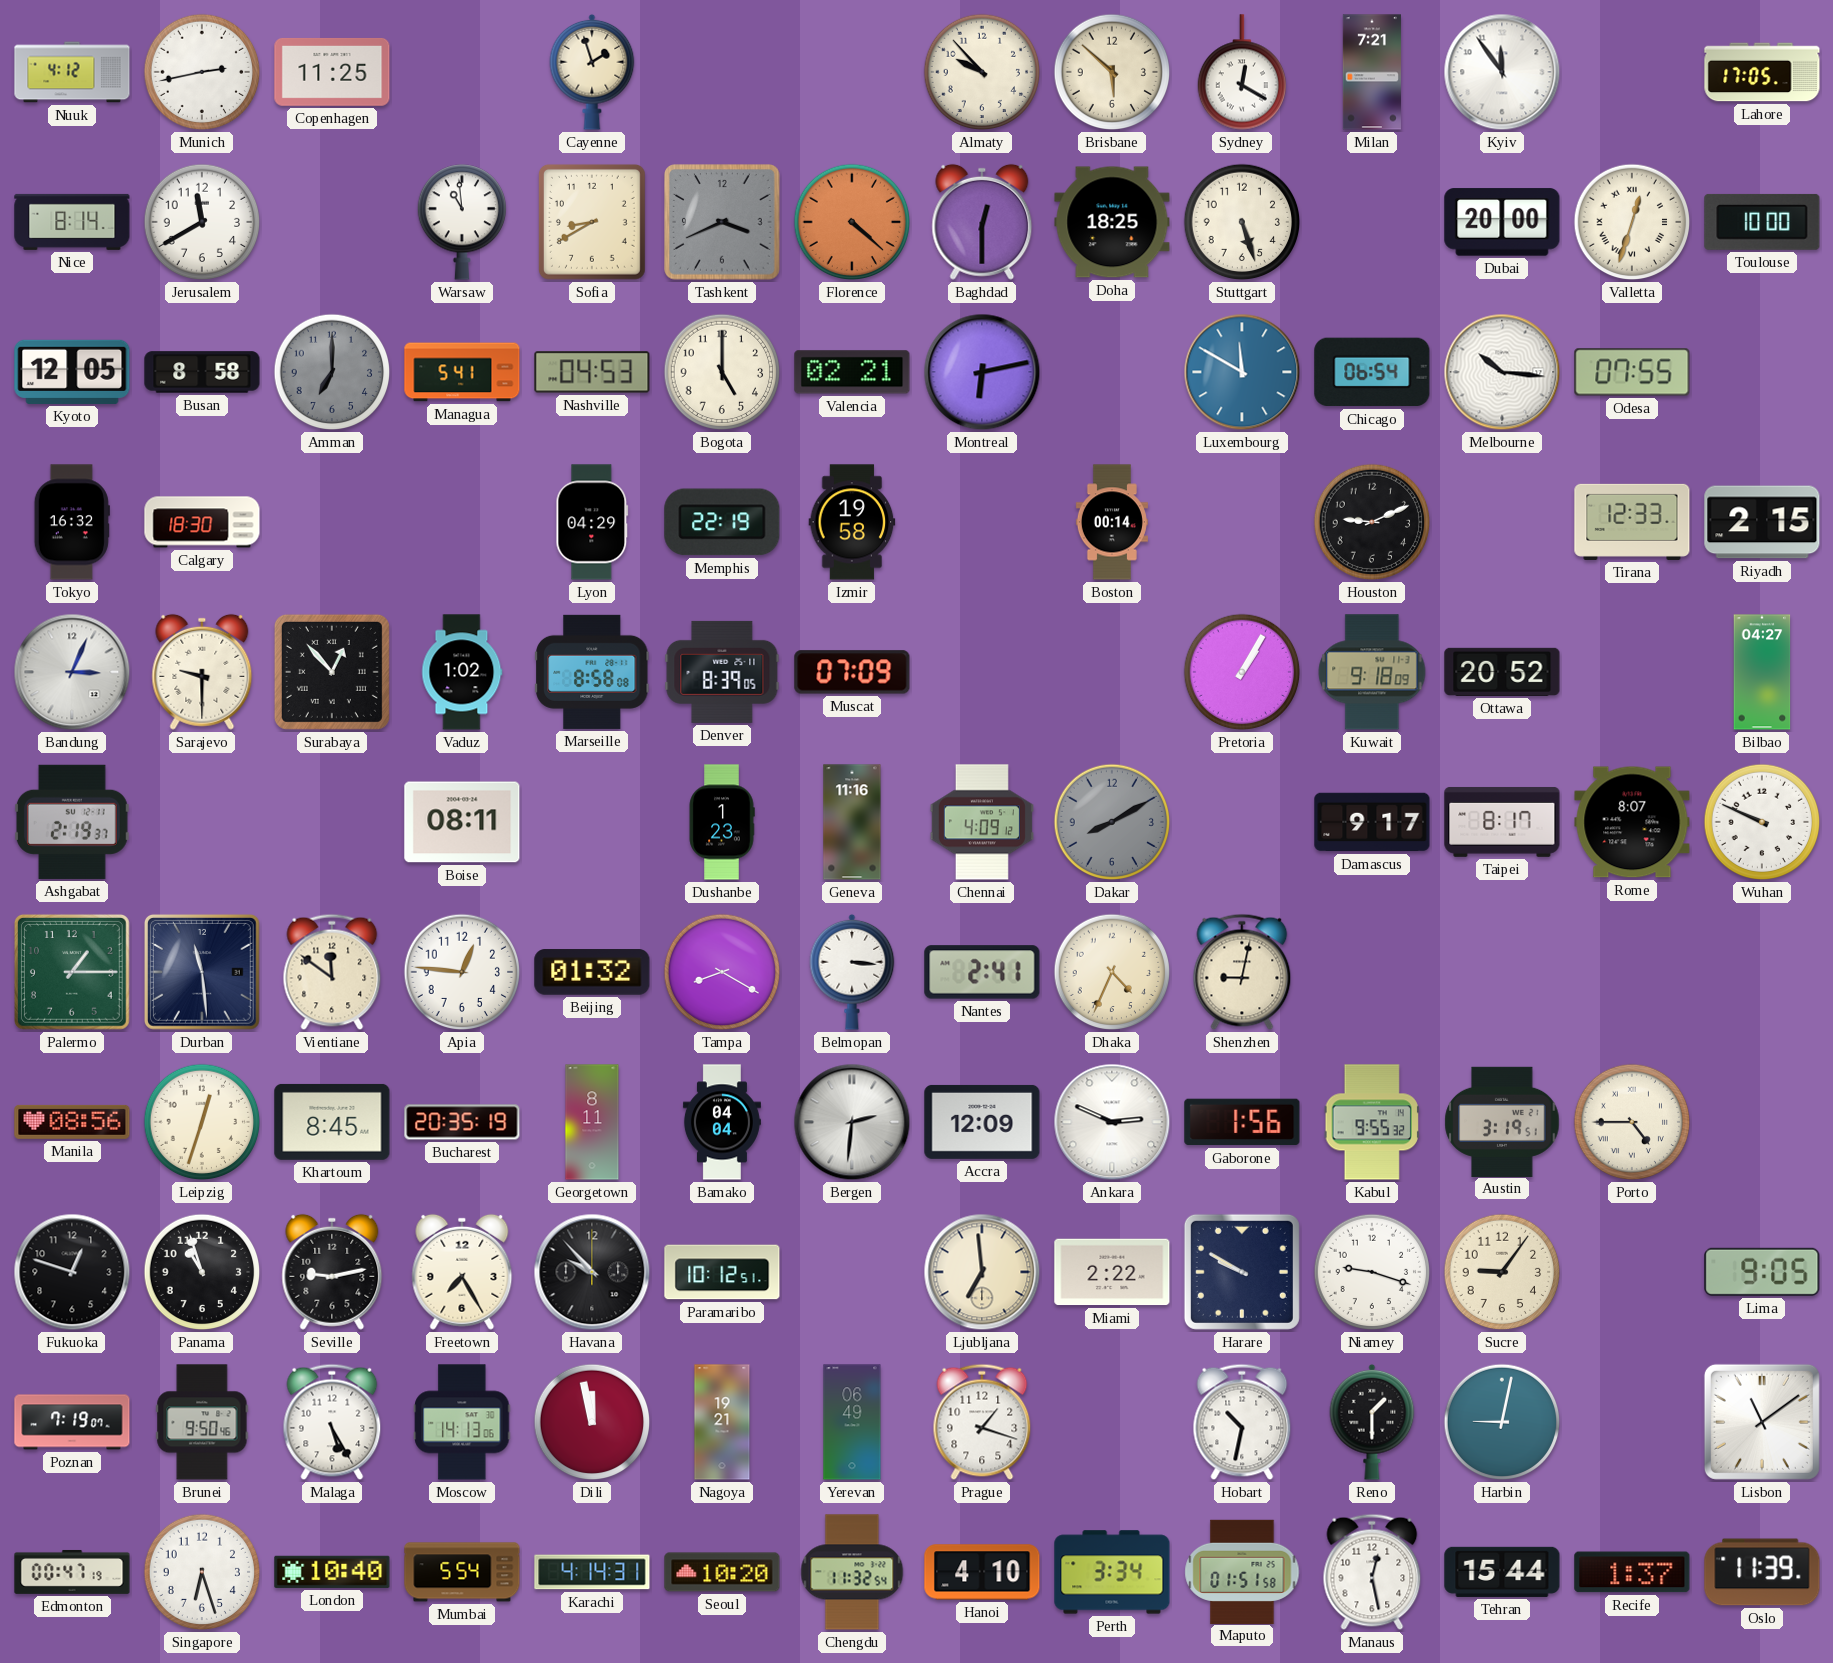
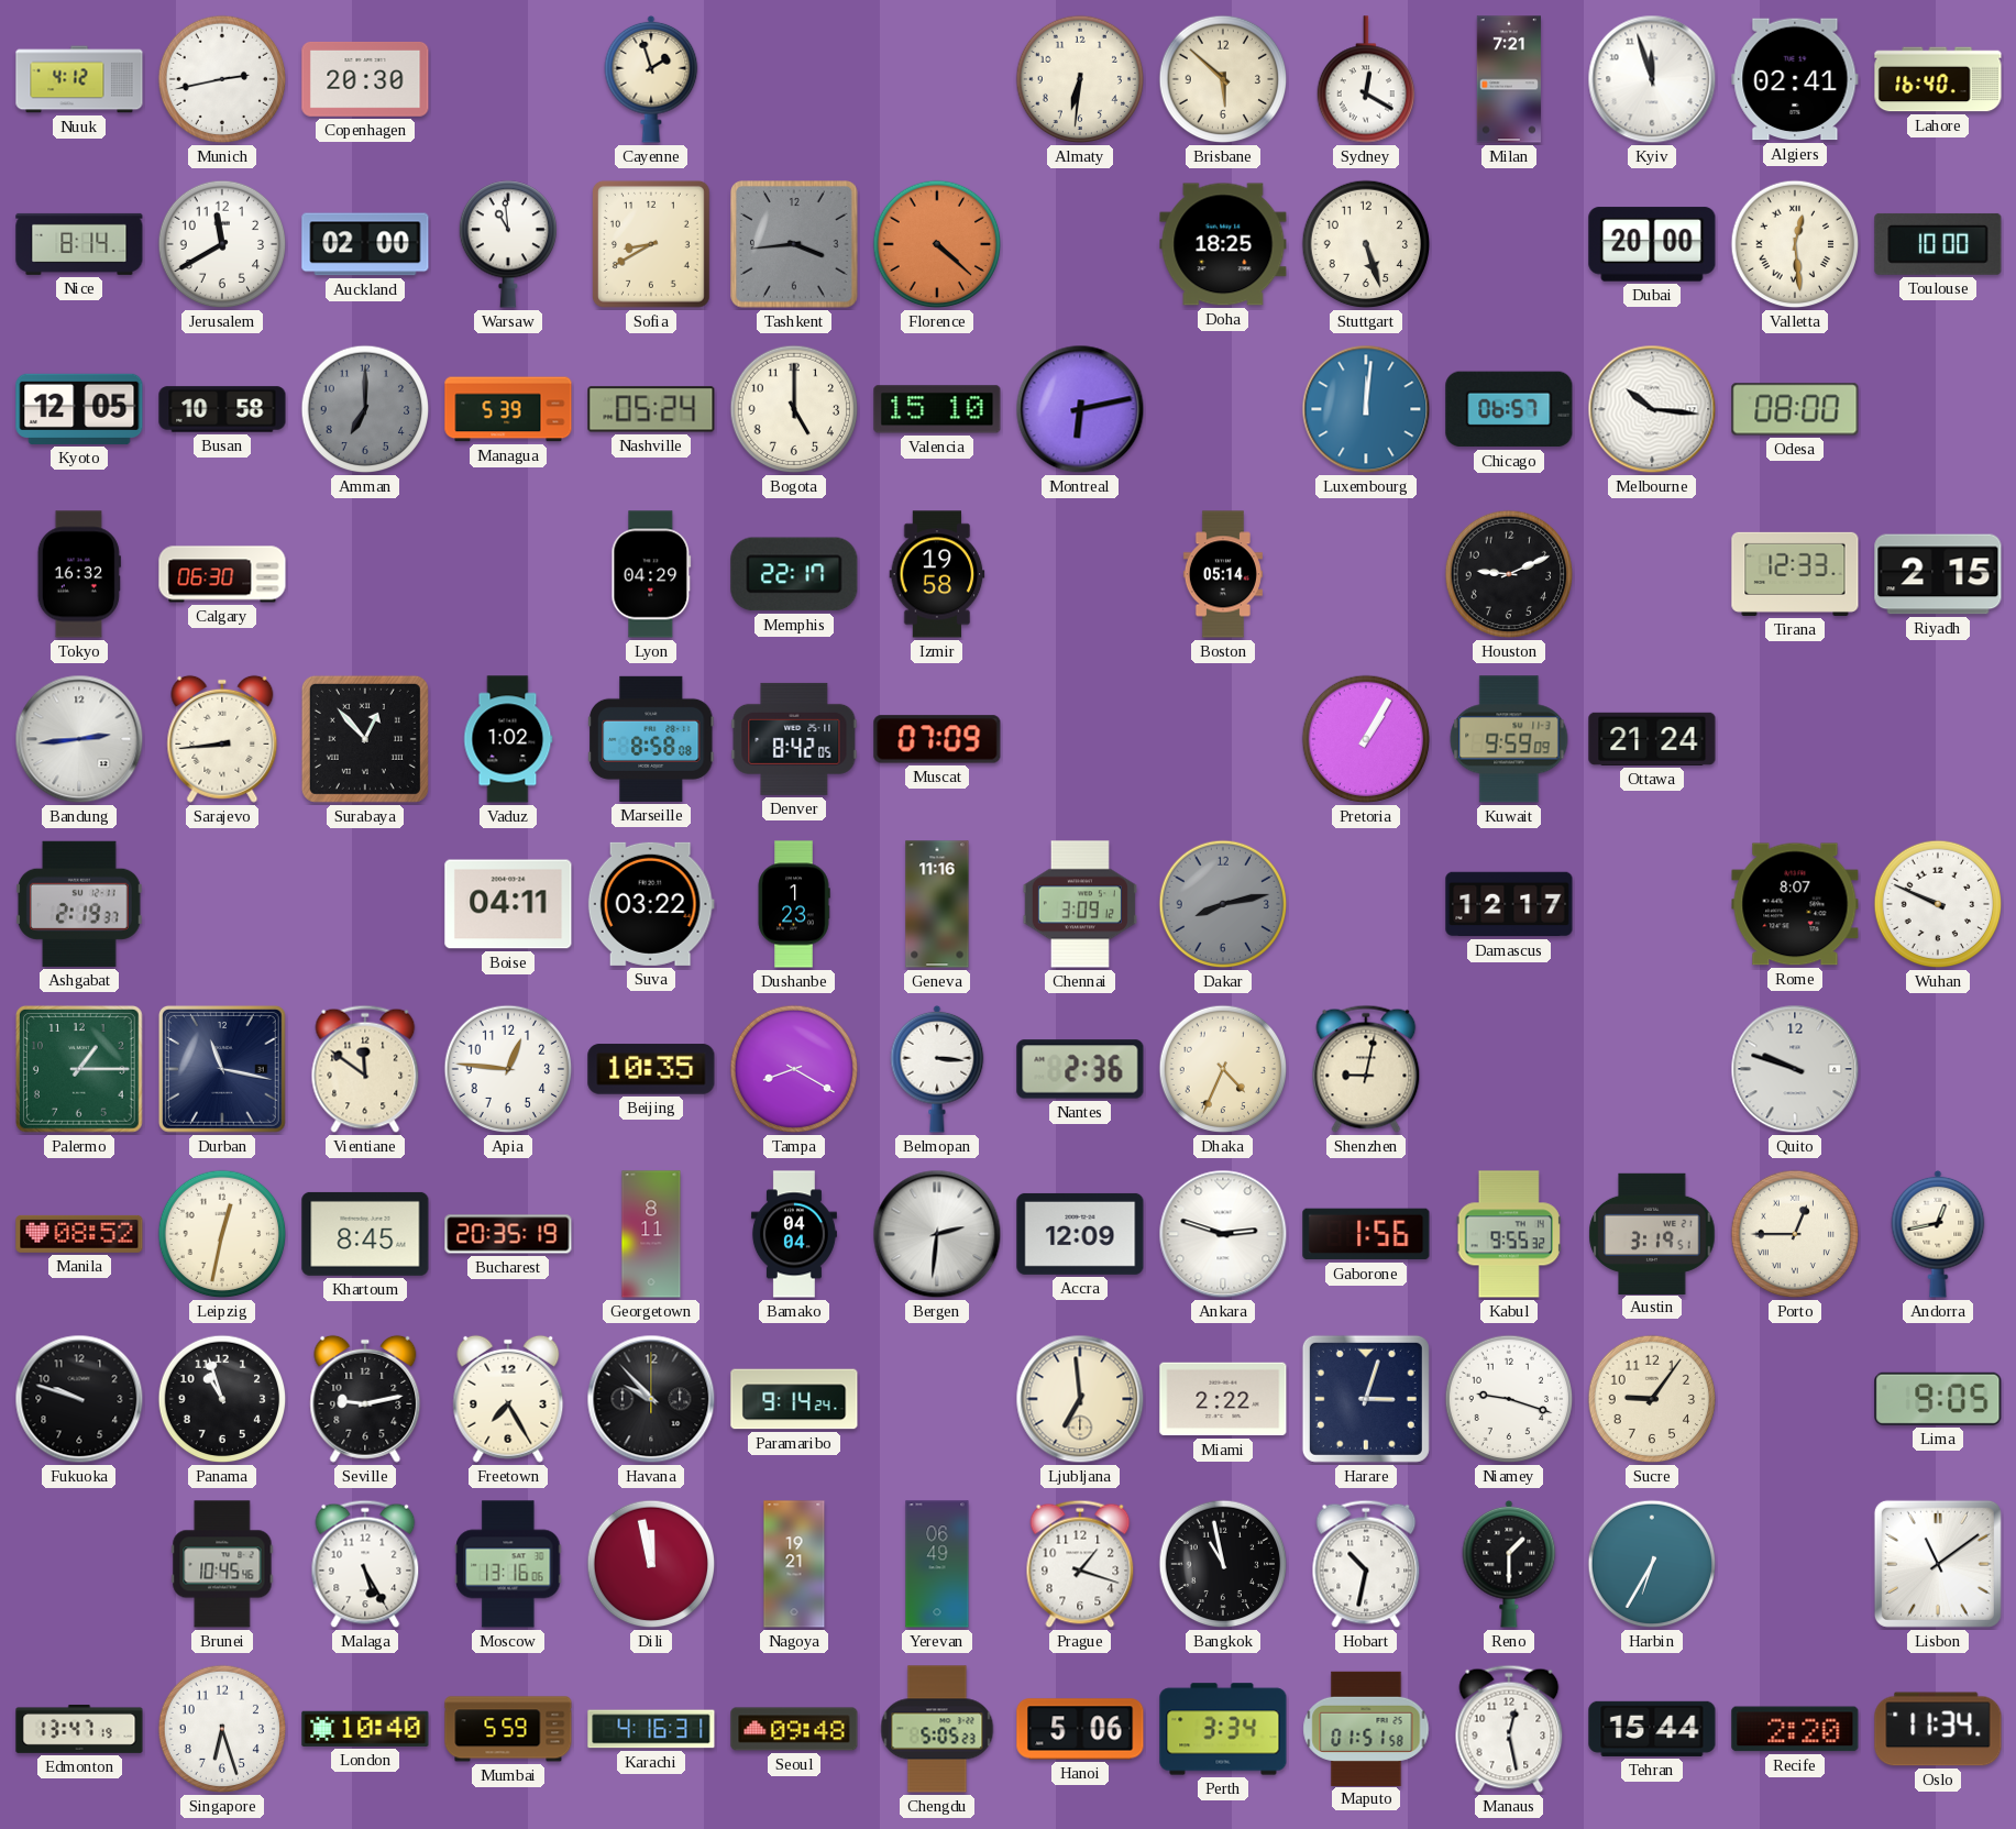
Copenhagen: 11:25 -> 20:30
Almaty: 9:53 -> 6:31
Kyiv: 11:54 -> 11:57
Algiers: none -> 02:41
Lahore: 17:05 -> 16:40
Auckland: none -> 02:00
Tashkent: 3:41 -> 3:44
Baghdad: 12:30 -> none
Valletta: 12:33 -> 12:29
Busan: 8:58 -> 10:58
Managua: 5:41 -> 5:39
Nashville: 04:53 -> 05:24
Valencia: 02:21 -> 15:10
Luxembourg: 11:50 -> 12:01
Chicago: 06:54 -> 06:57
Odesa: 07:55 -> 08:00
Calgary: 18:30 -> 06:30
Memphis: 22:19 -> 22:17
Boston: 00:14 -> 05:14
Bandung: 3:04 -> 2:44
Sarajevo: 9:30 -> 8:44
Denver: 8:39 -> 8:42
Kuwait: 9:18 -> 9:59
Ottawa: 20:52 -> 21:24
Bilbao: 04:27 -> none
Boise: 08:11 -> 04:11
Suva: none -> 03:22
Chennai: 4:09 -> 3:09
Dakar: 8:10 -> 8:13
Damascus: 9:17 -> 12:17
Taipei: 8:17 -> none
Durban: 11:29 -> 11:17
Beijing: 01:32 -> 10:35
Nantes: 2:41 -> 2:36
Quito: none -> 9:48
Manila: 08:56 -> 08:52
Leipzig: 12:33 -> 12:32
Ankara: 2:49 -> 2:48
Porto: 4:45 -> 12:45
Andorra: none -> 12:43
Fukuoka: 12:48 -> 9:48
Paramaribo: 10:12 -> 9:14
Harare: 9:50 -> 3:03
Poznan: 7:19 -> none
Brunei: 9:50 -> 10:45
Moscow: 14:13 -> 13:16
Bangkok: none -> 10:58
Harbin: 9:02 -> 6:35
Edmonton: 00:47 -> 13:47
Mumbai: 5:54 -> 5:59
Karachi: 4:14 -> 4:16
Seoul: 10:20 -> 09:48
Chengdu: 11:32 -> 5:05
Hanoi: 4:10 -> 5:06
Recife: 1:37 -> 2:20
Oslo: 11:39 -> 11:34
